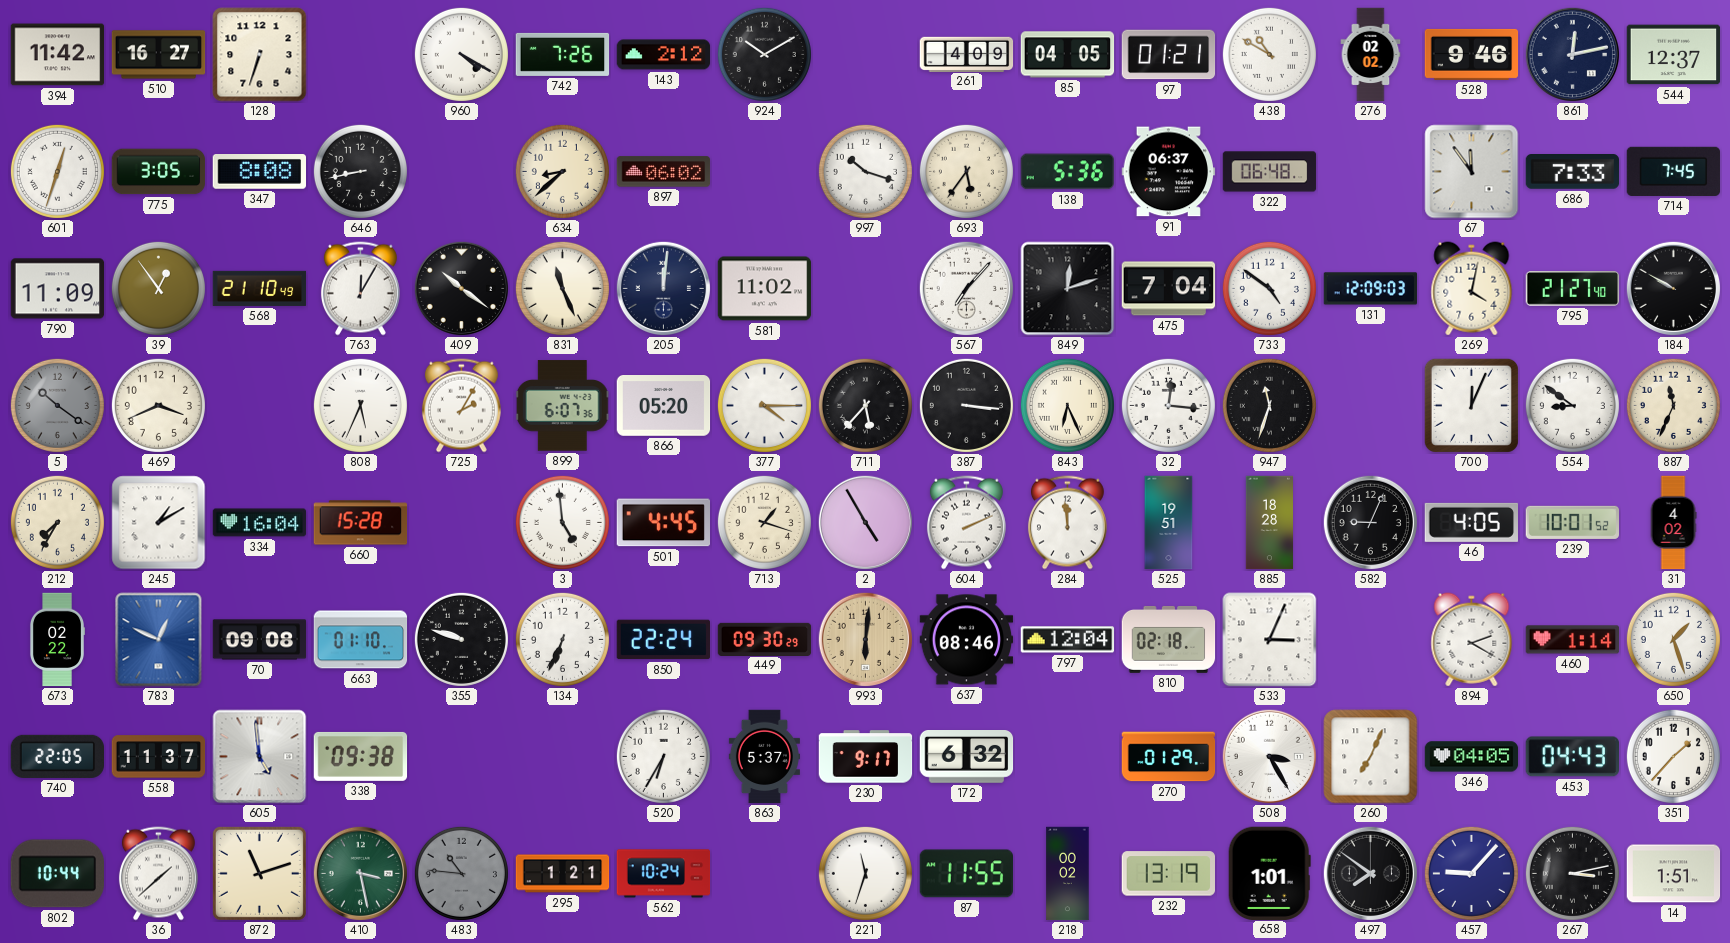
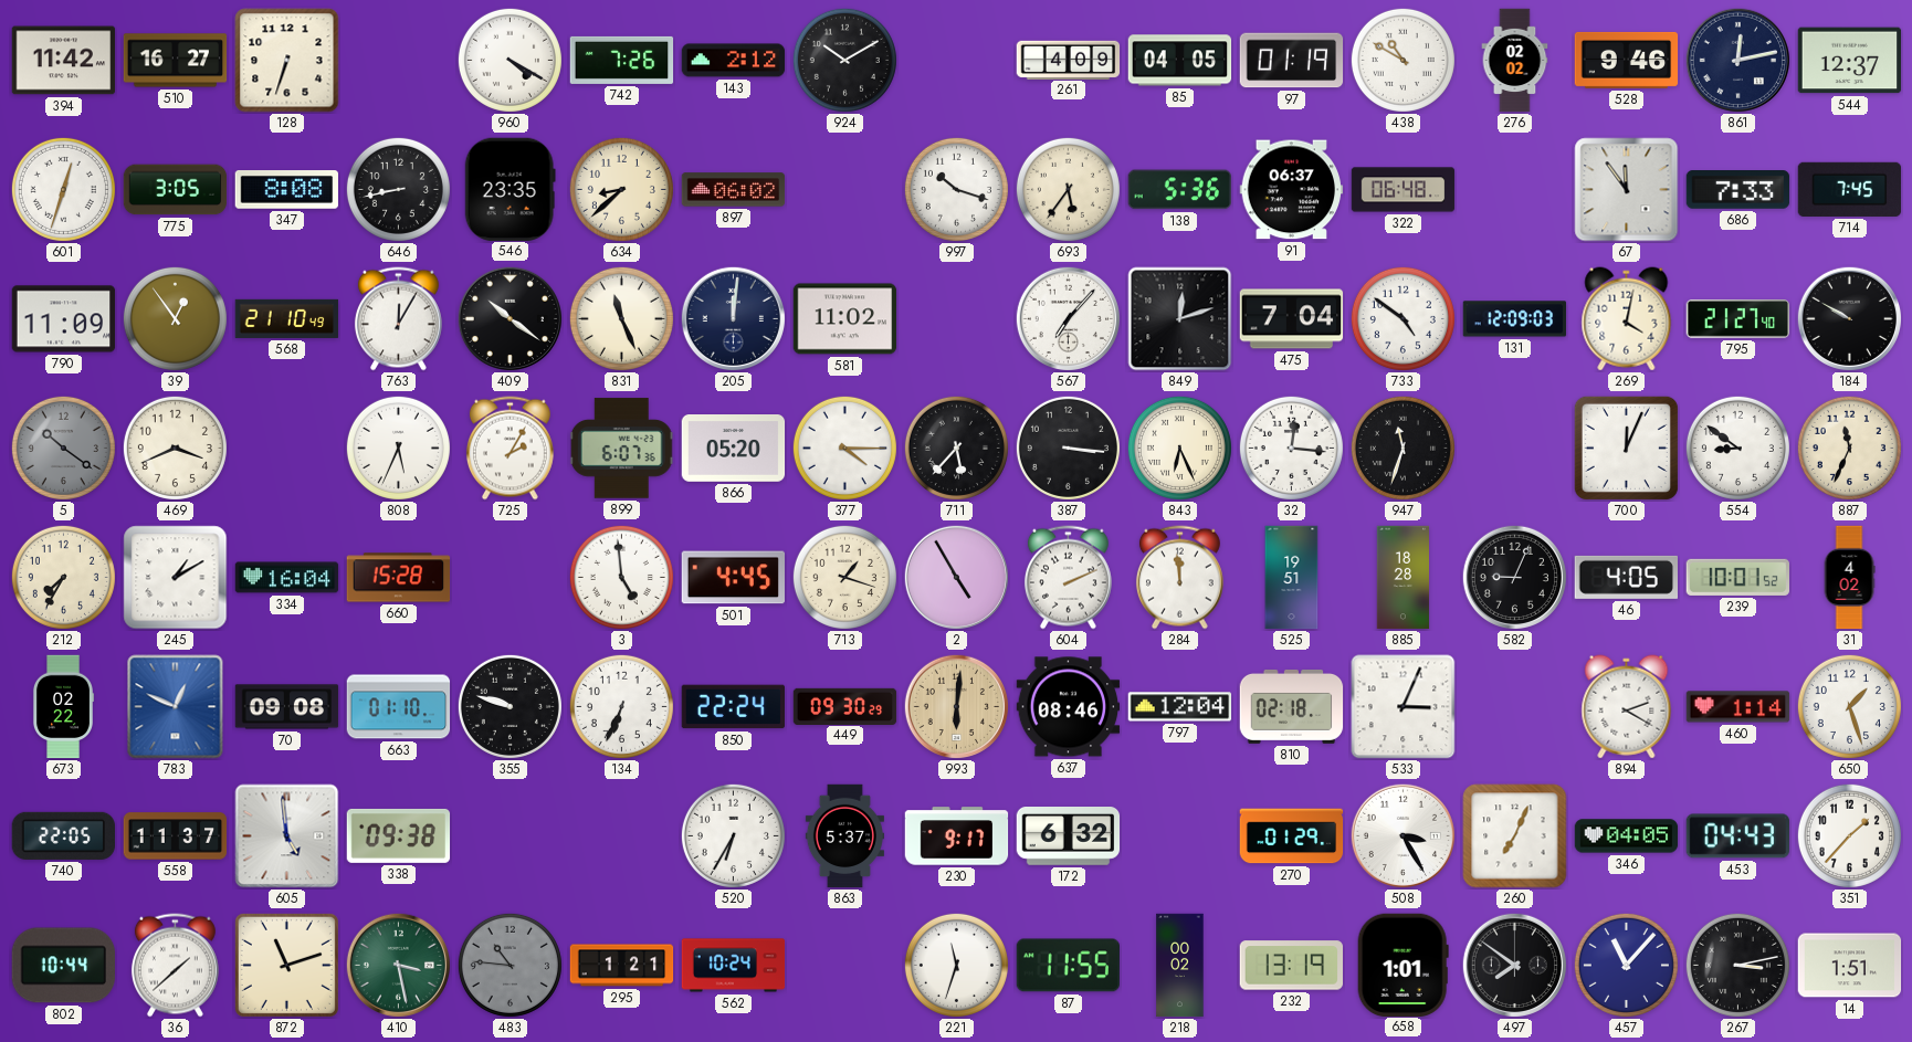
97: 01:21 -> 01:19
546: none -> 23:35
457: 9:07 -> 11:07
